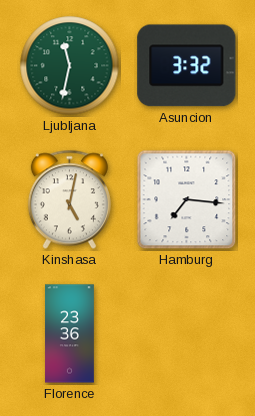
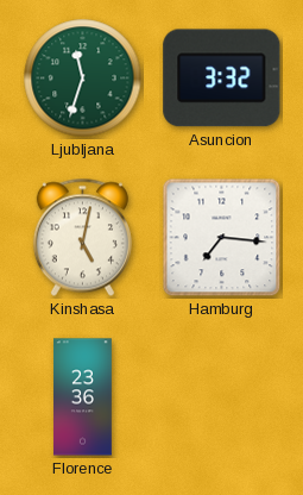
Ljubljana: 11:32 -> 11:33
